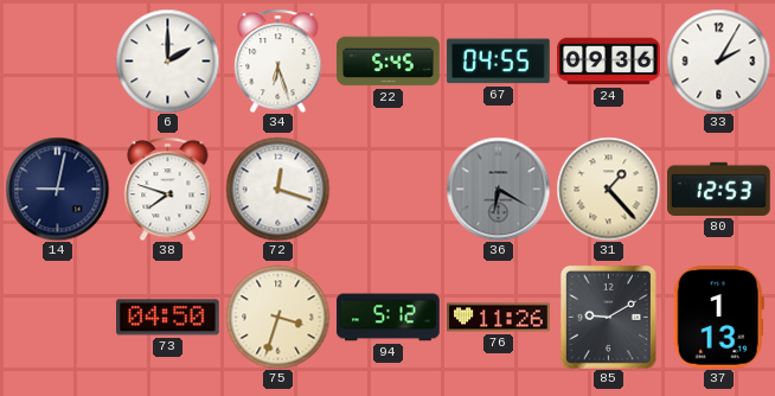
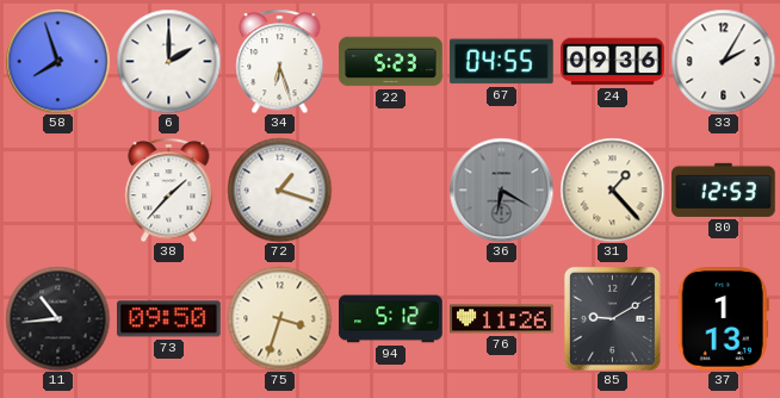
58: none -> 7:57
22: 5:45 -> 5:23
14: 9:02 -> none
38: 7:48 -> 1:37
72: 12:18 -> 1:18
11: none -> 10:44
73: 04:50 -> 09:50
